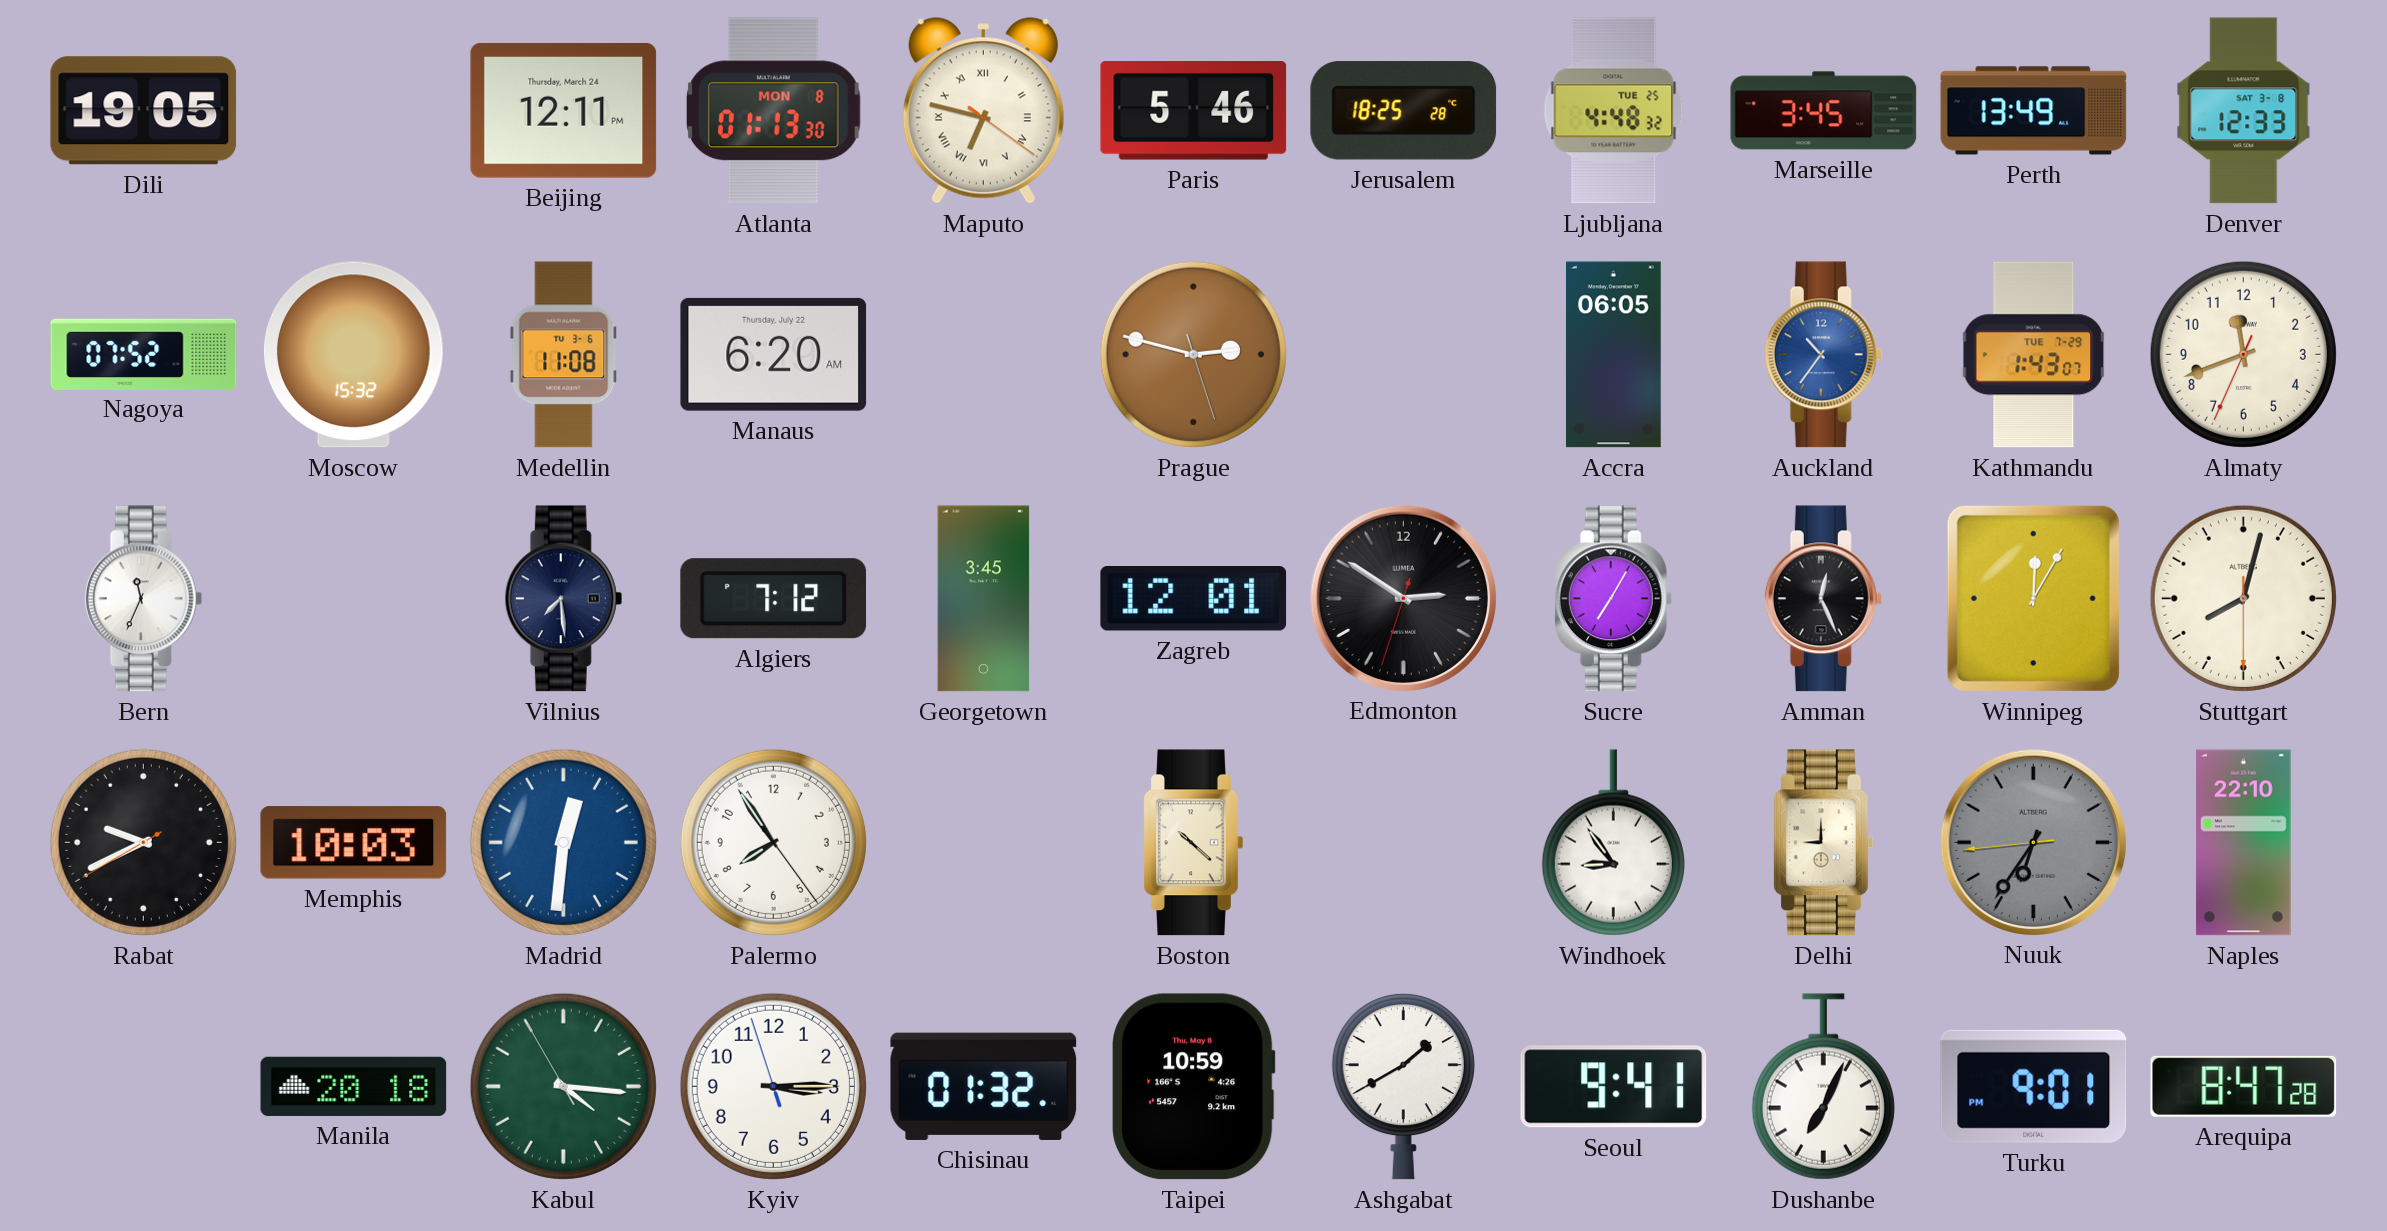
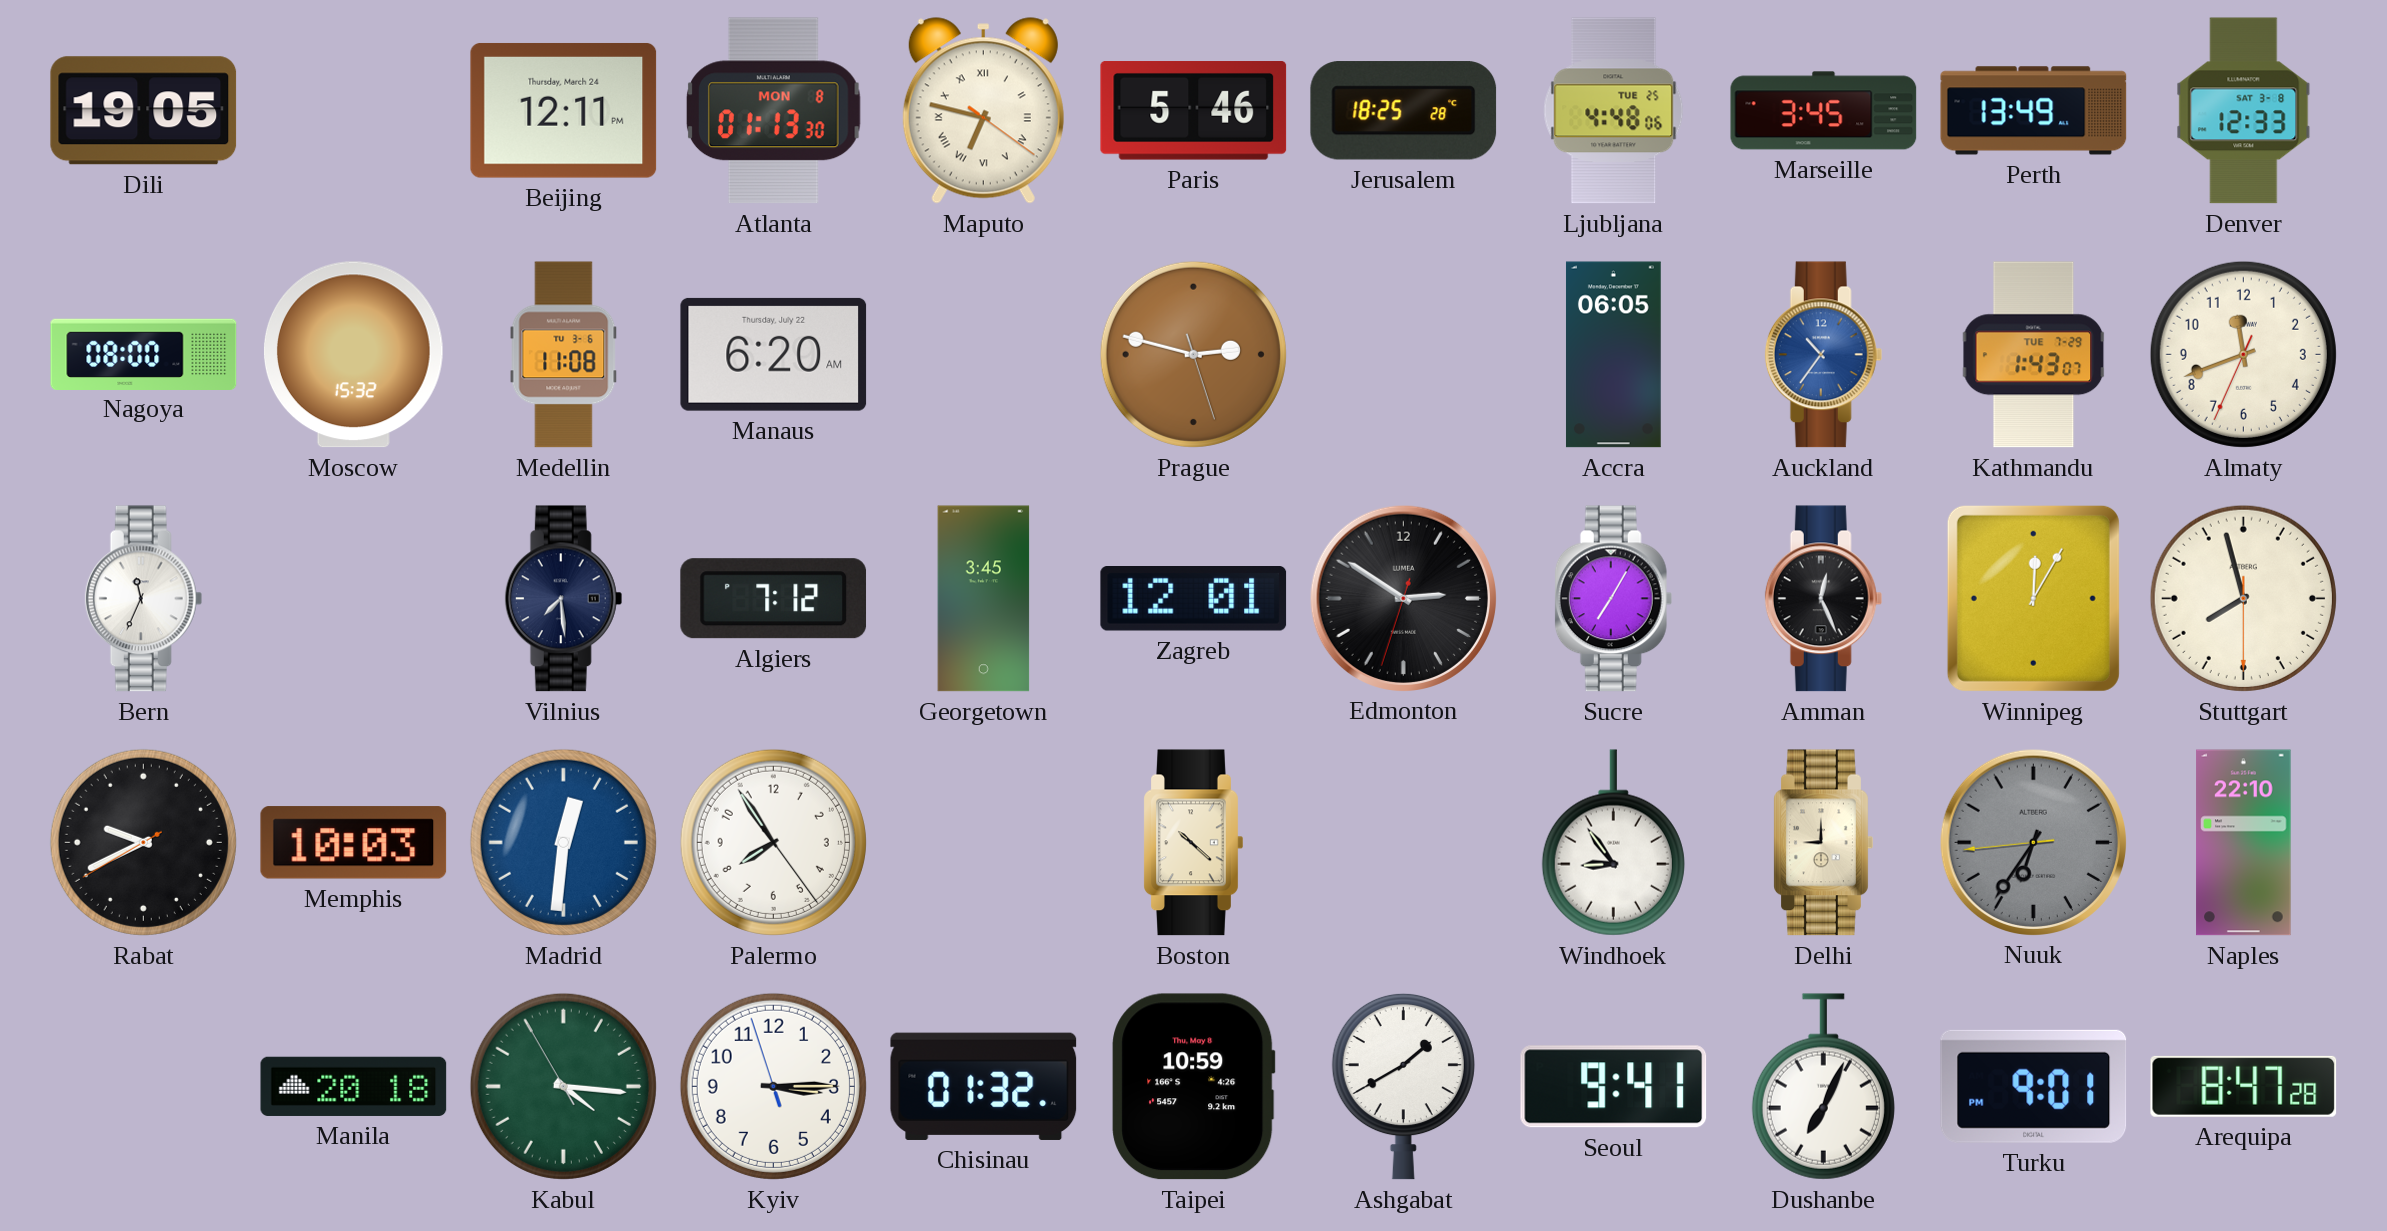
Ljubljana: 4:48:32 -> 4:48:06
Nagoya: 07:52 -> 08:00
Stuttgart: 8:02 -> 7:57
